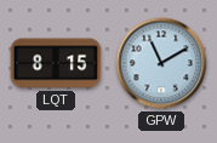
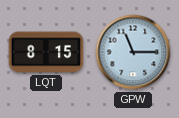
GPW: 11:10 -> 11:15
